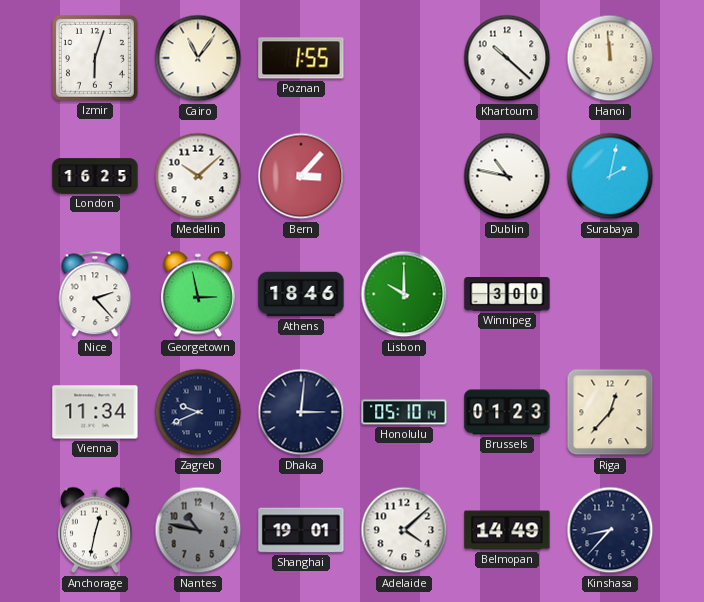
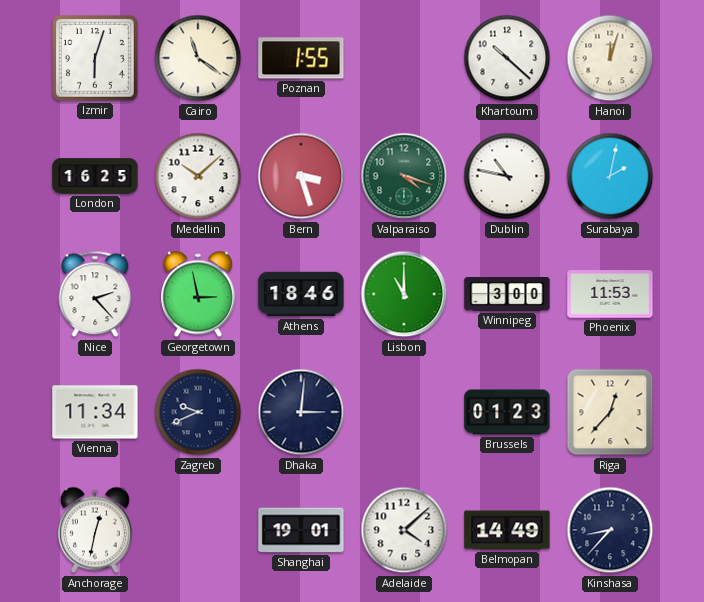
Cairo: 11:06 -> 11:21
Hanoi: 11:59 -> 12:03
Bern: 3:07 -> 3:27
Valparaiso: none -> 4:18
Lisbon: 10:00 -> 11:00
Phoenix: none -> 11:53
Honolulu: 05:10 -> none
Nantes: 10:47 -> none
